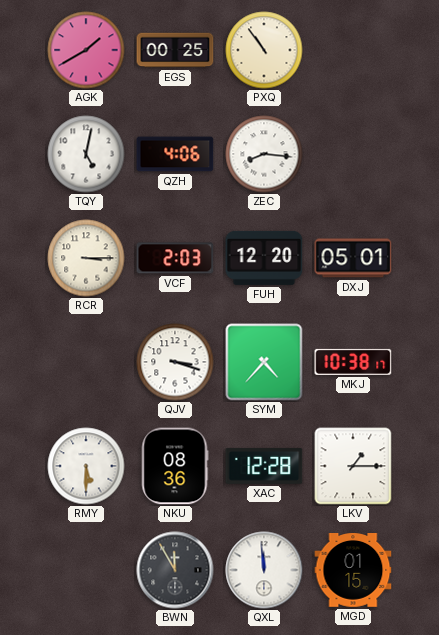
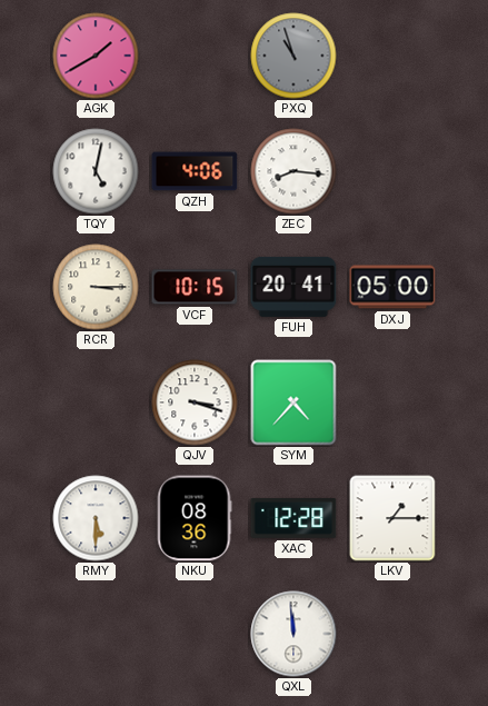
EGS: 00:25 -> none
PXQ: 10:54 -> 10:57
PXQ dial: cream -> grey
VCF: 2:03 -> 10:15
FUH: 12:20 -> 20:41
DXJ: 05:01 -> 05:00
MKJ: 10:38 -> none
BWN: 11:55 -> none
MGD: 01:15 -> none
